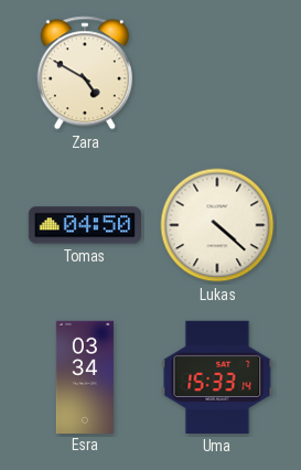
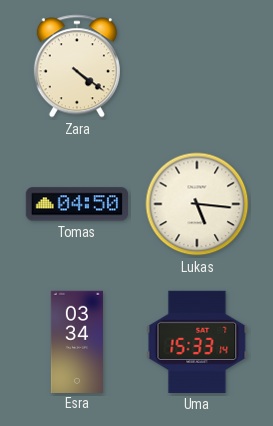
Zara: 4:50 -> 4:21
Lukas: 4:22 -> 5:16
